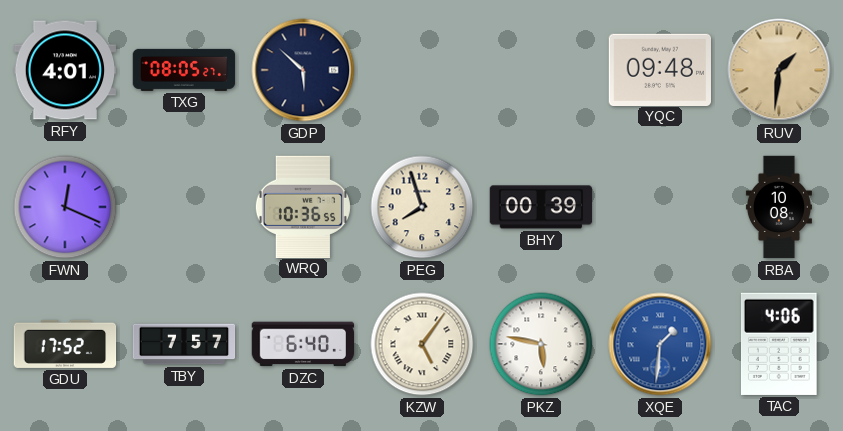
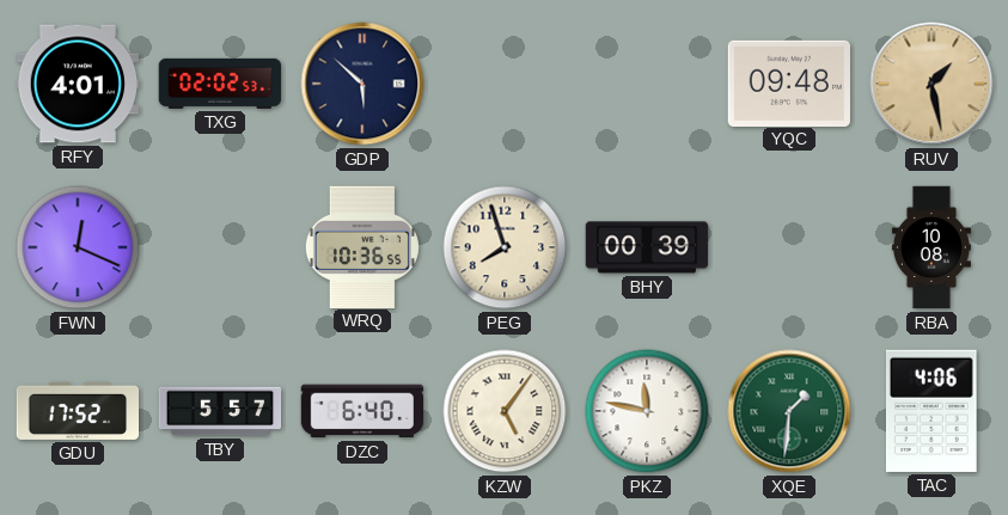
TXG: 08:05 -> 02:02
RUV: 1:31 -> 1:28
TBY: 7:57 -> 5:57
PKZ: 5:47 -> 11:47
XQE dial: blue -> green
